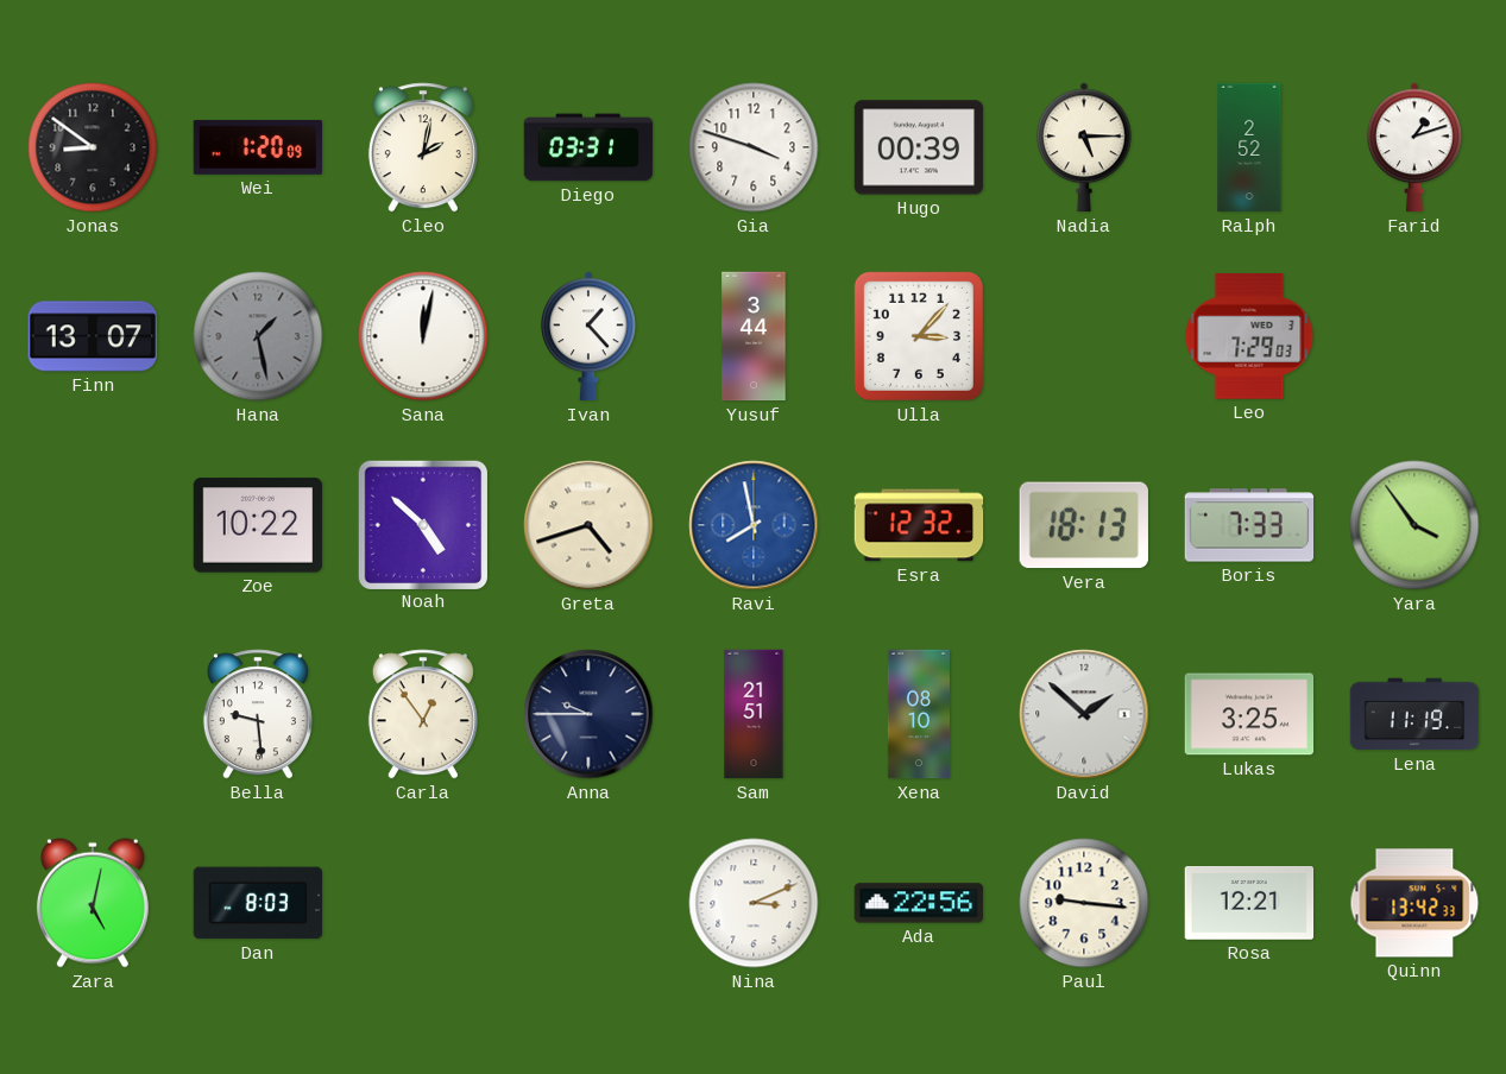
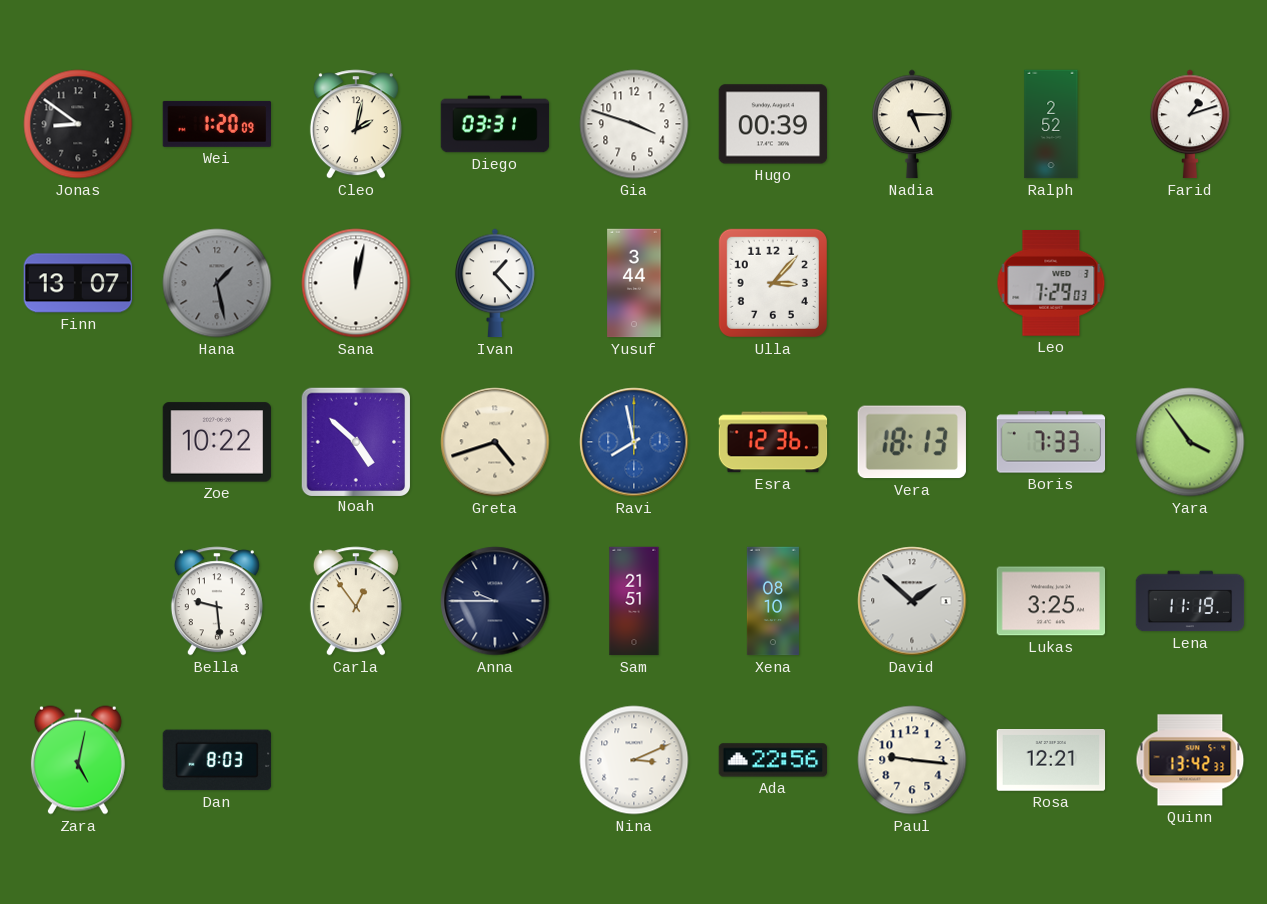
Esra: 12:32 -> 12:36
